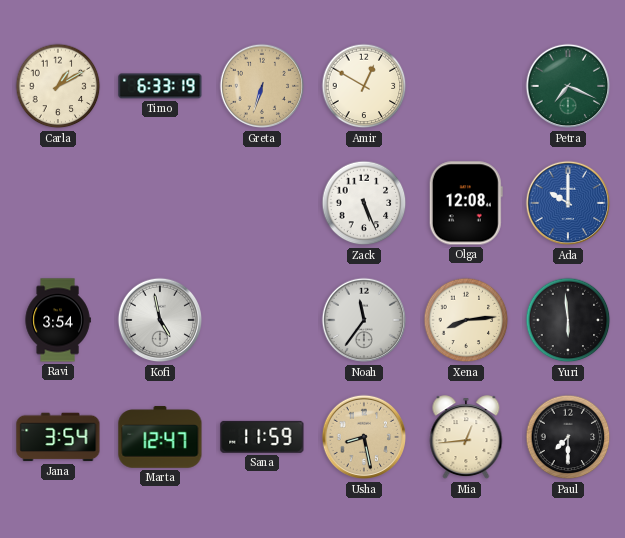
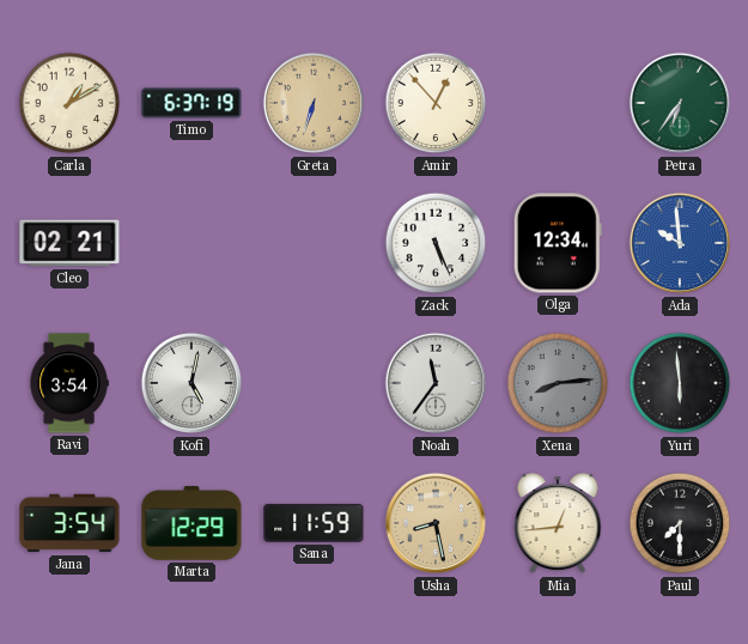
Timo: 6:33 -> 6:37
Amir: 12:50 -> 12:53
Petra: 7:19 -> 6:36
Cleo: none -> 02:21
Olga: 12:08 -> 12:34
Ada: 10:00 -> 9:59
Kofi: 4:58 -> 5:02
Xena dial: cream -> grey
Marta: 12:47 -> 12:29
